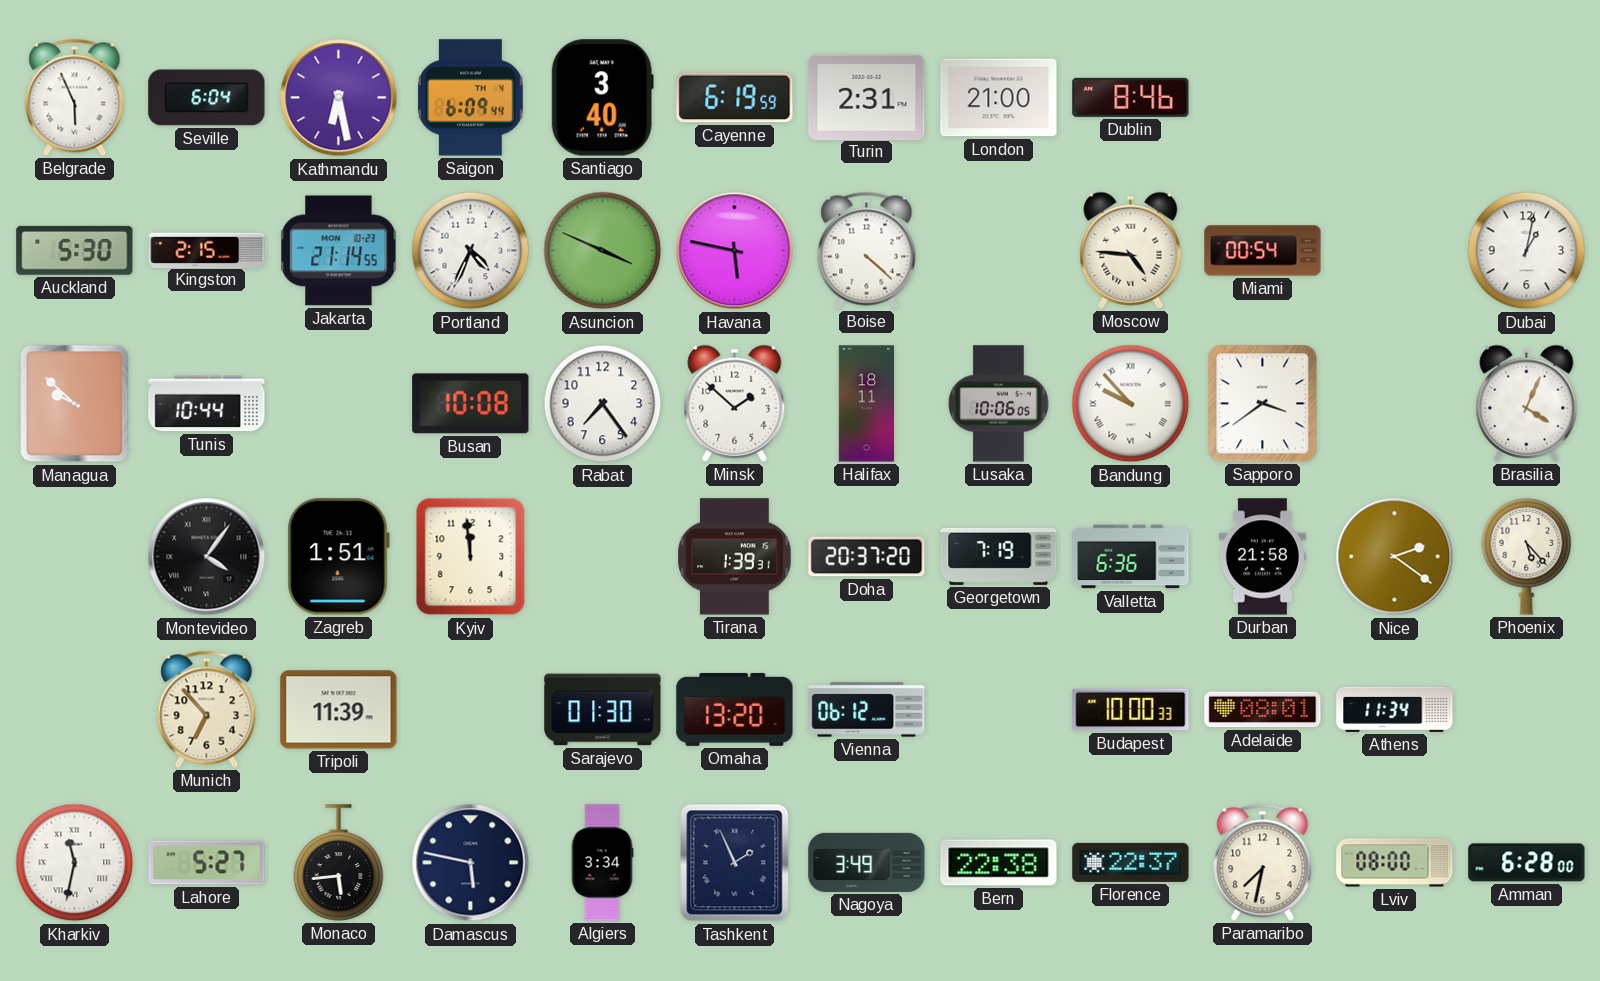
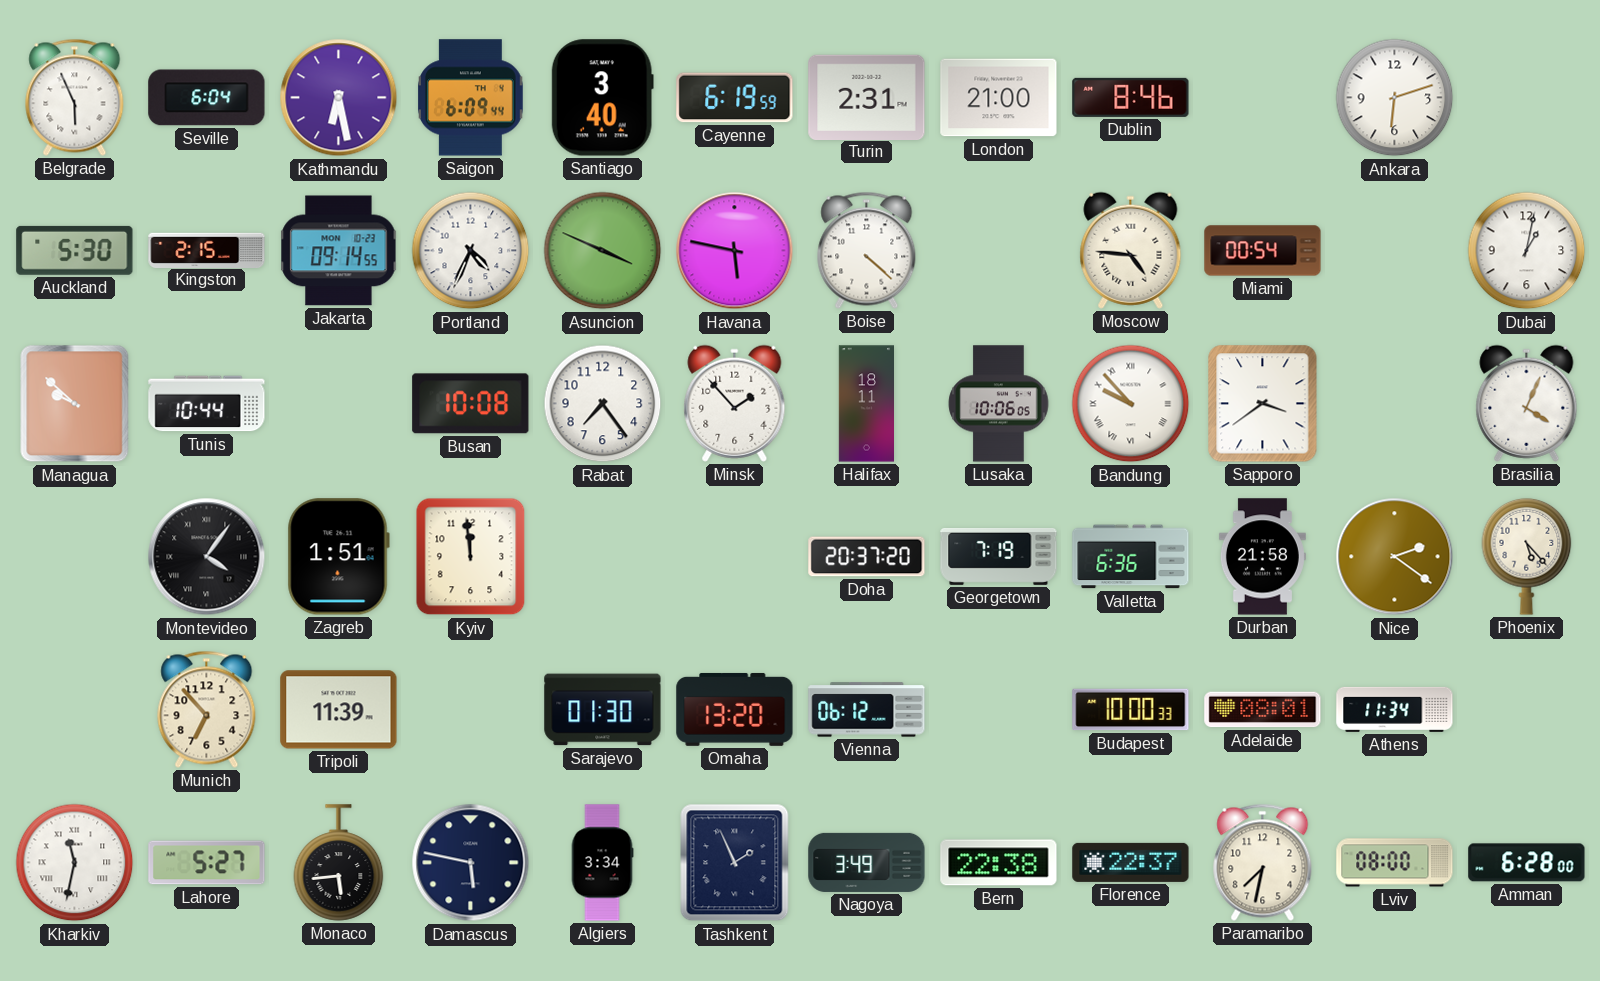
Ankara: none -> 6:12
Jakarta: 21:14 -> 09:14
Minsk: 1:52 -> 1:53
Tirana: 1:39 -> none
